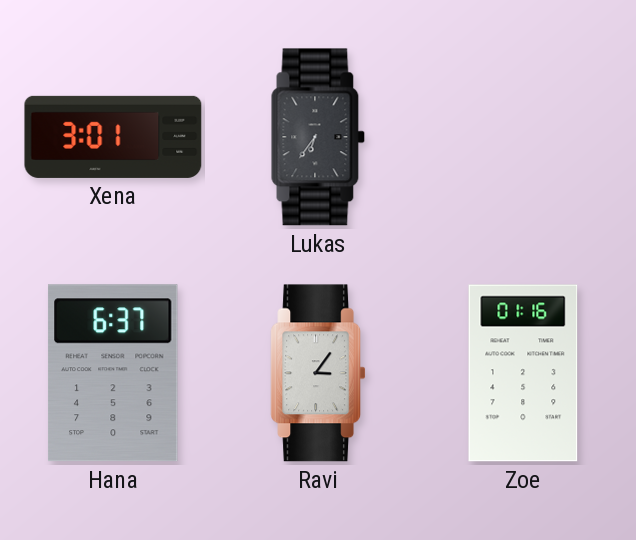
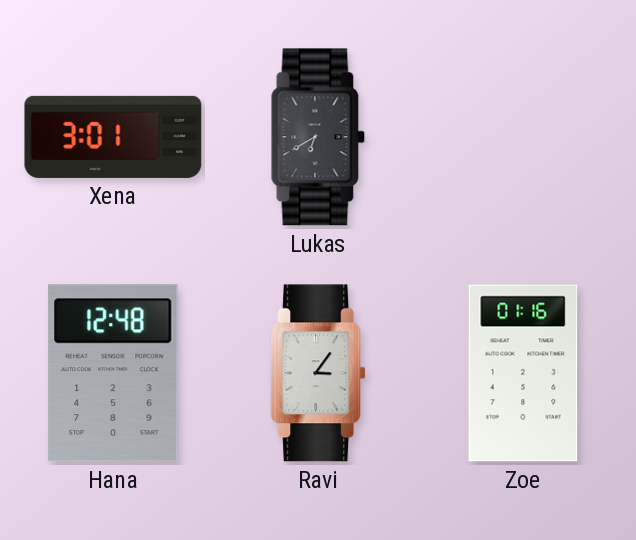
Lukas: 6:36 -> 6:40
Hana: 6:37 -> 12:48
